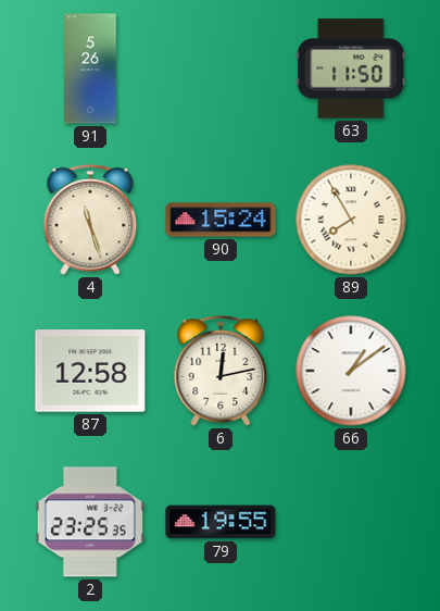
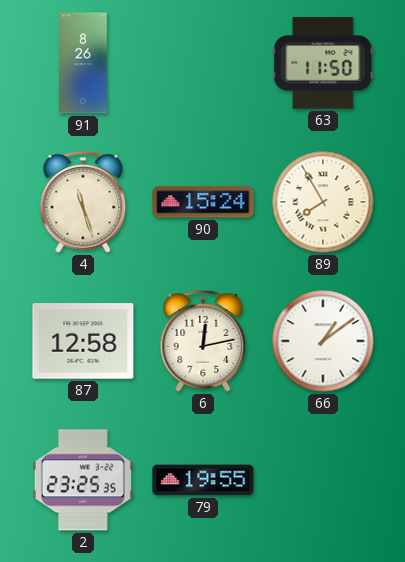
91: 5:26 -> 8:26
